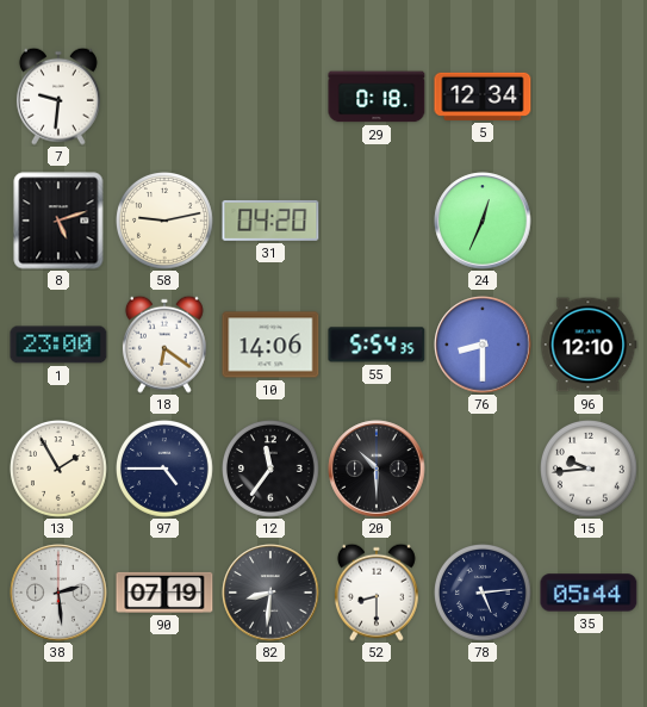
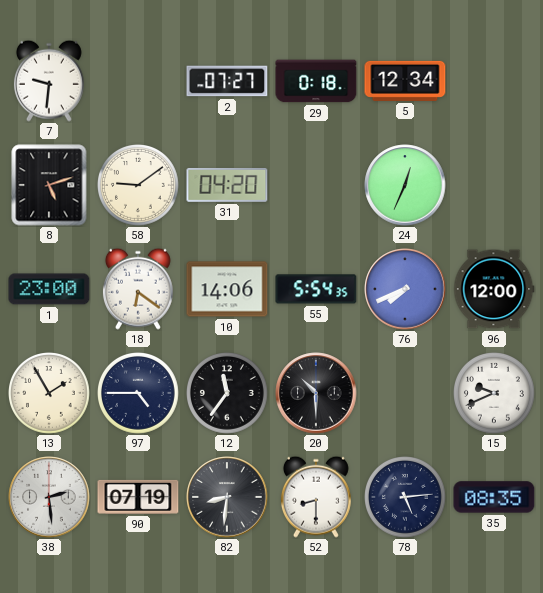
2: none -> 07:27
58: 9:13 -> 9:09
76: 8:30 -> 7:41
96: 12:10 -> 12:00
15: 9:44 -> 9:41
35: 05:44 -> 08:35
